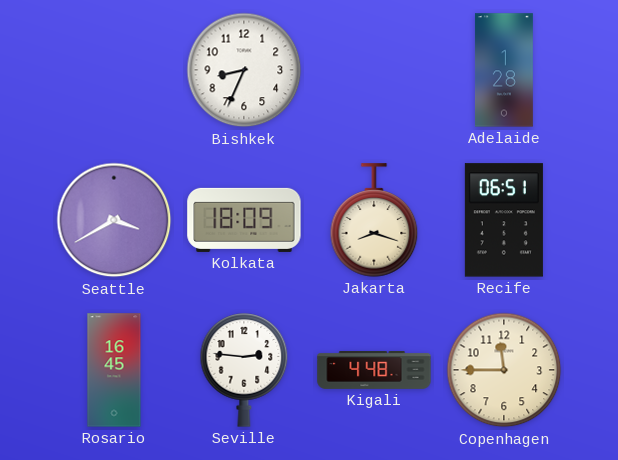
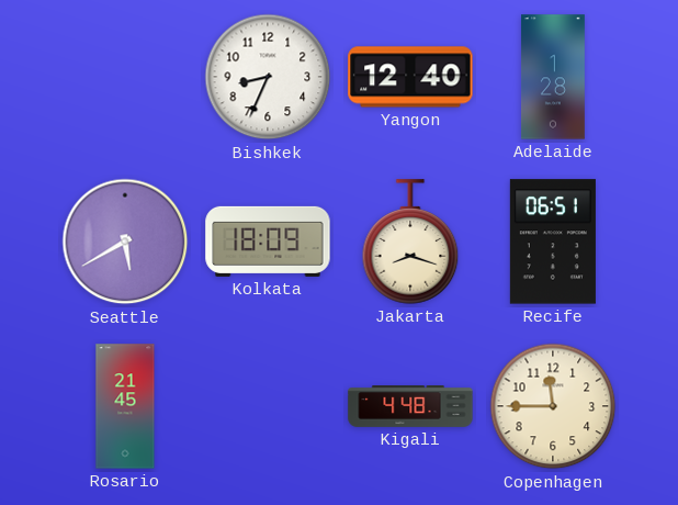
Yangon: none -> 12:40
Seattle: 3:40 -> 5:40
Rosario: 16:45 -> 21:45
Seville: 2:46 -> none
